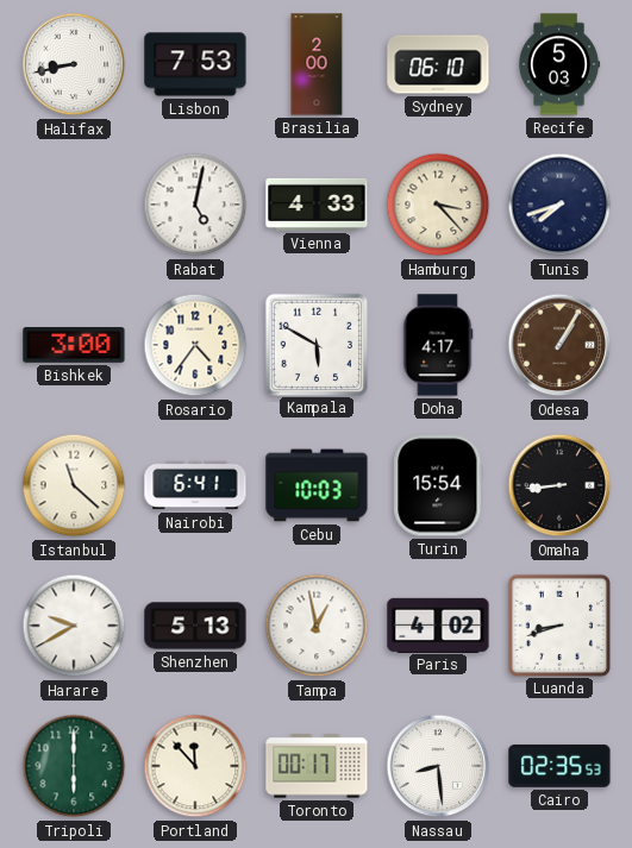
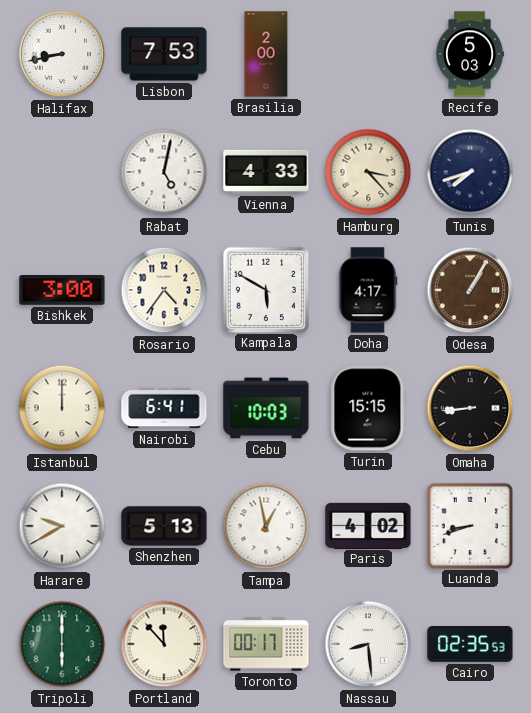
Sydney: 06:10 -> none
Istanbul: 11:22 -> 12:00
Turin: 15:54 -> 15:15
